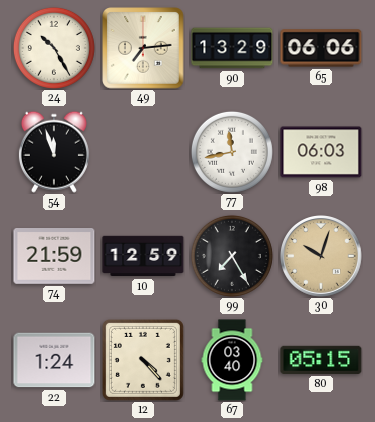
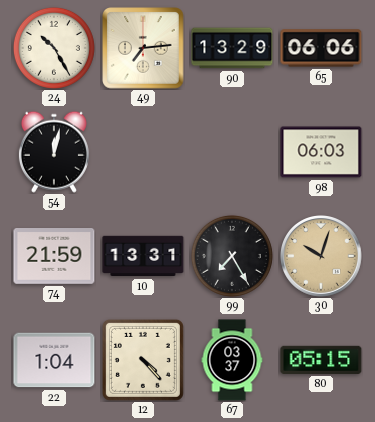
54: 11:57 -> 12:02
77: 11:43 -> none
10: 12:59 -> 13:31
22: 1:24 -> 1:04
67: 03:40 -> 03:37
